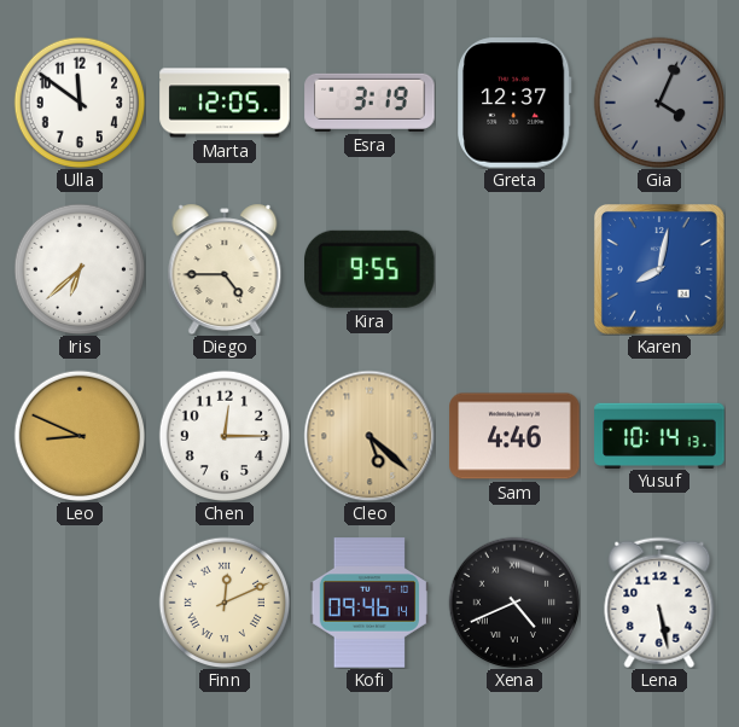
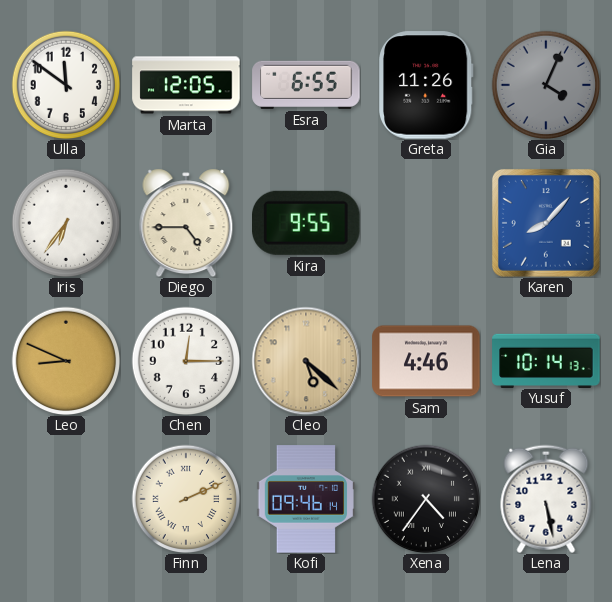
Esra: 3:19 -> 6:55
Greta: 12:37 -> 11:26
Iris: 6:38 -> 6:36
Karen: 8:02 -> 8:07
Finn: 12:11 -> 2:11
Xena: 4:41 -> 4:36
